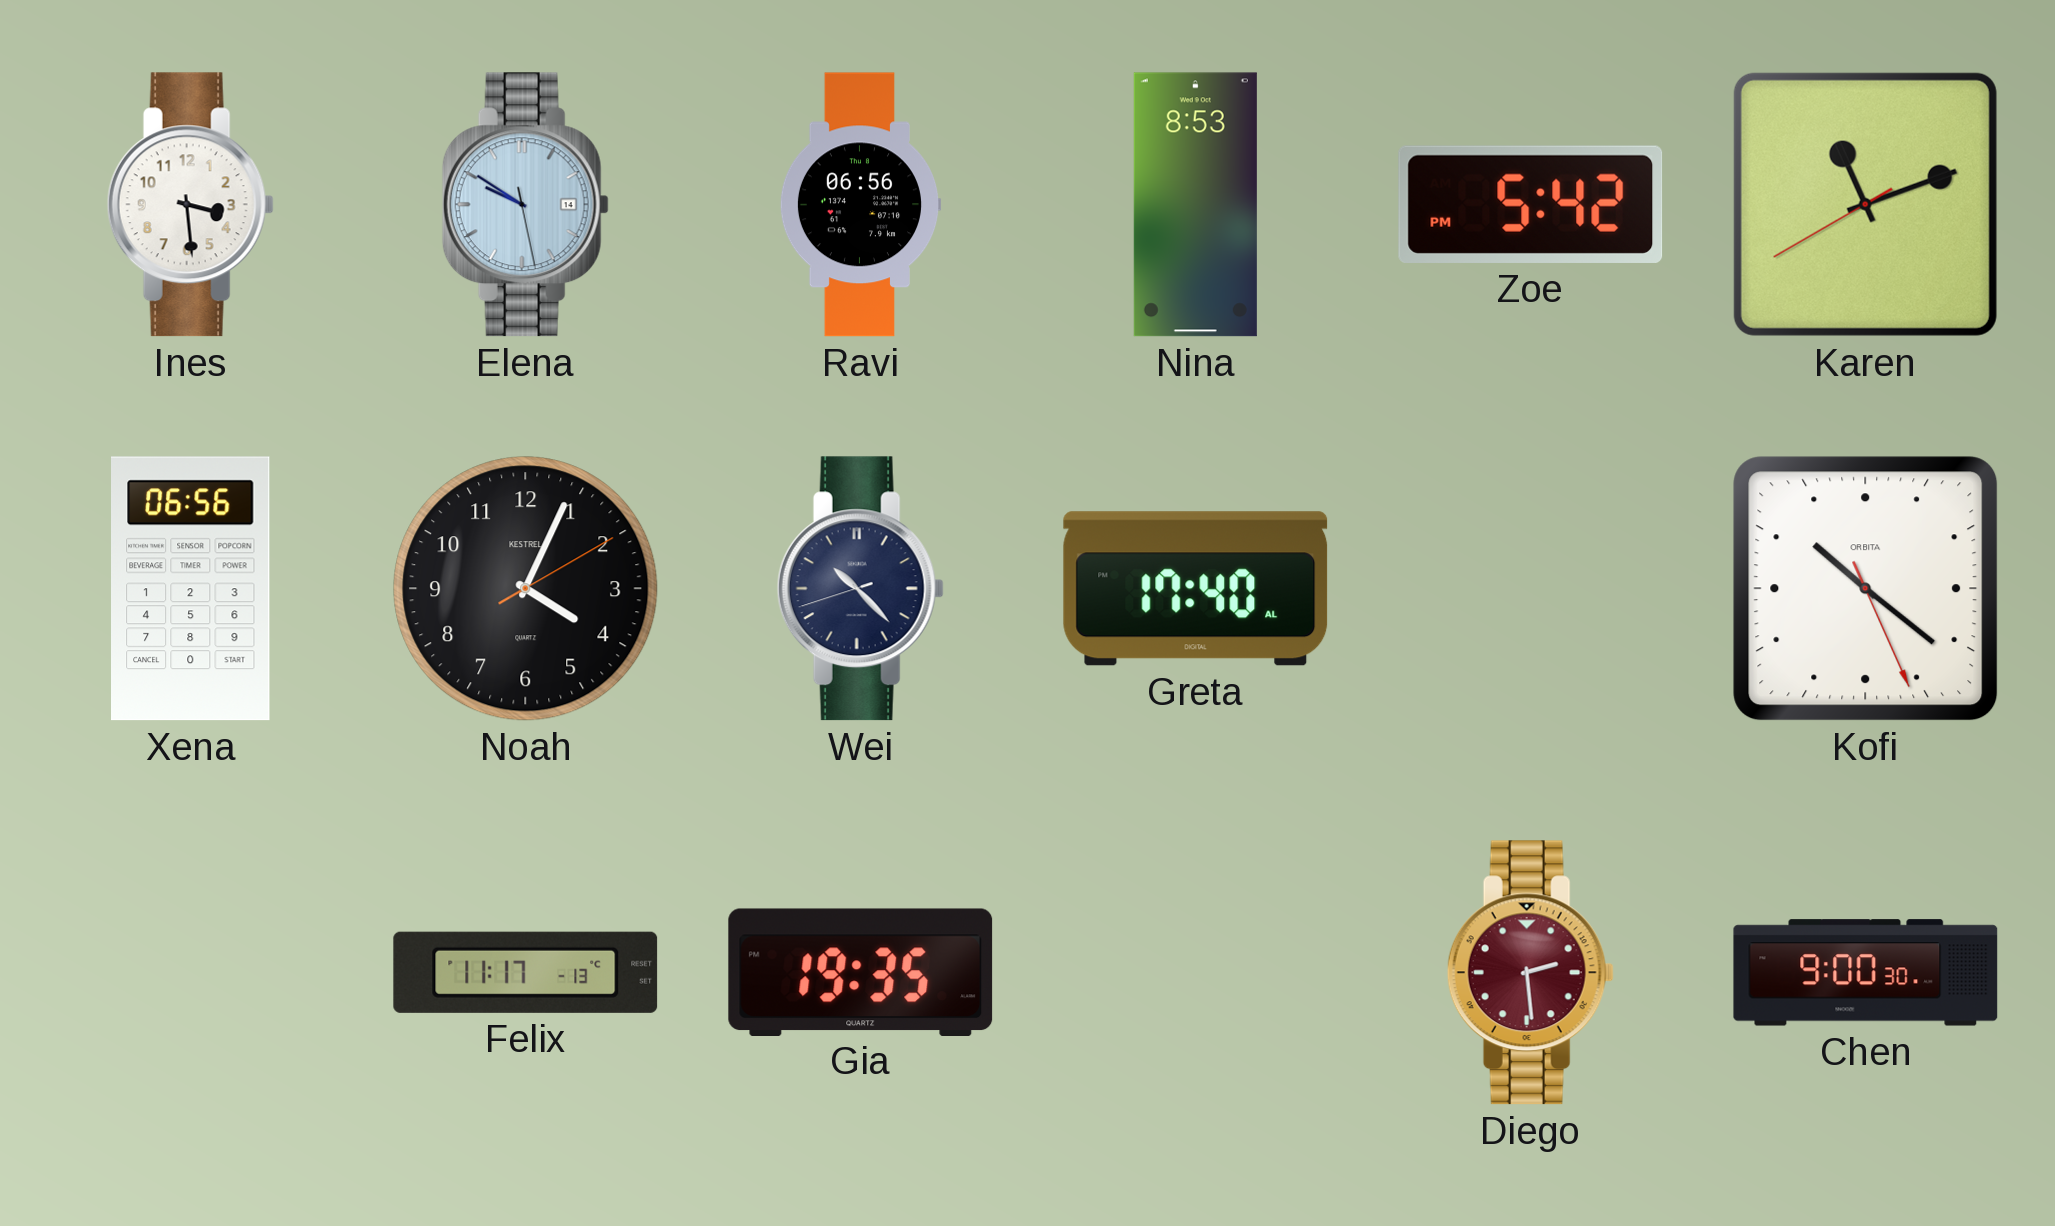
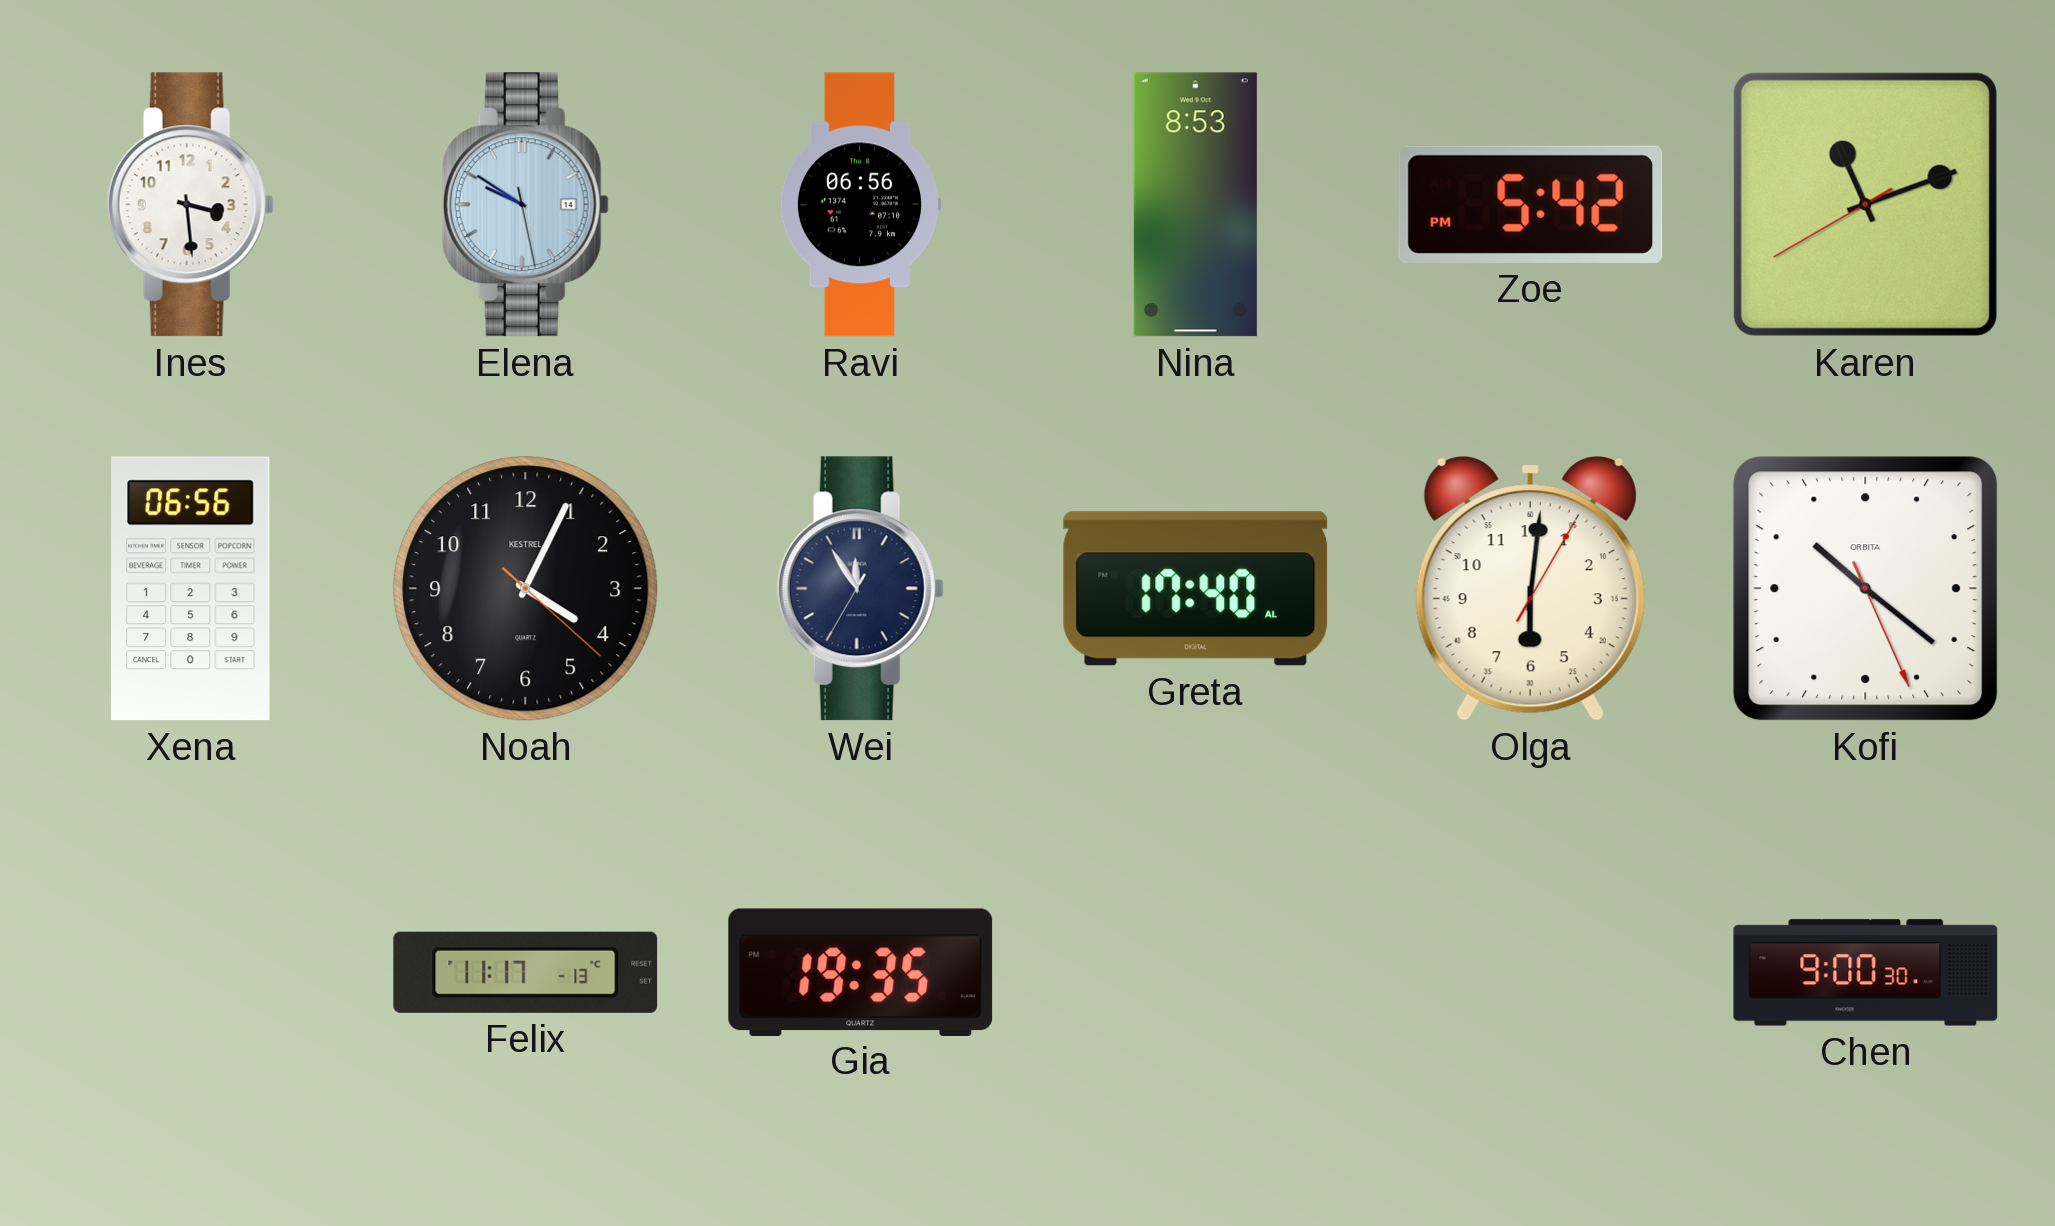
Noah: 4:04:10 -> 4:04:22
Wei: 10:22 -> 11:54
Olga: none -> 6:01
Diego: 2:29 -> none
